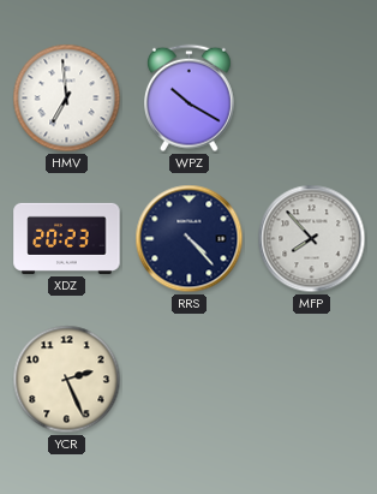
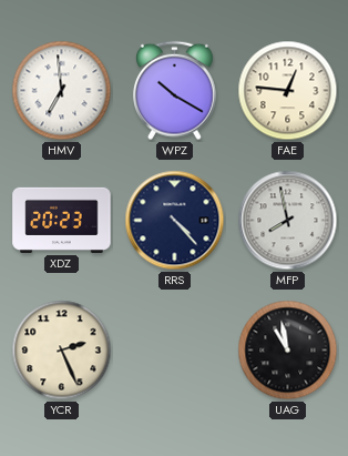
FAE: none -> 12:46
MFP: 7:53 -> 7:58
UAG: none -> 10:58
